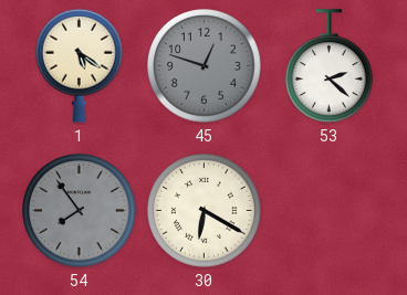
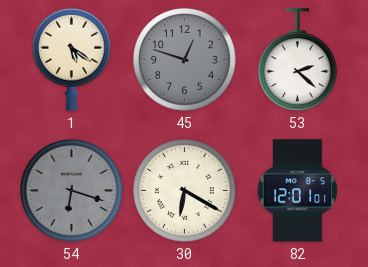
54: 7:54 -> 6:18
82: none -> 12:01
